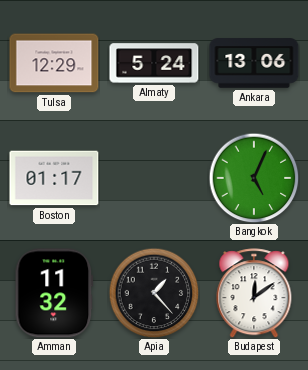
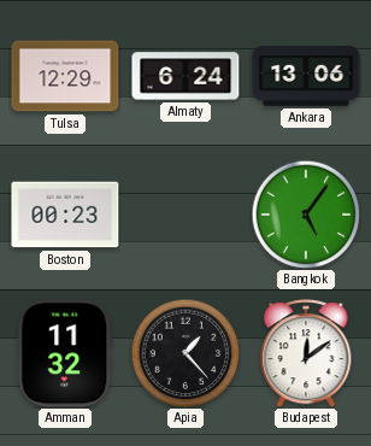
Almaty: 5:24 -> 6:24
Boston: 01:17 -> 00:23
Bangkok: 5:04 -> 5:06
